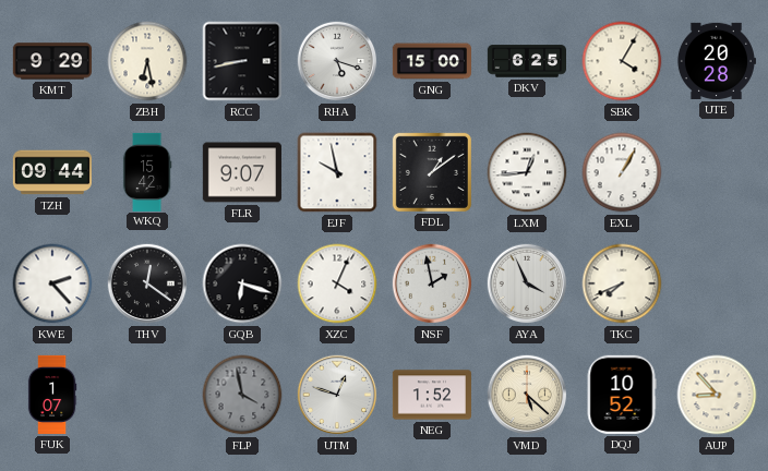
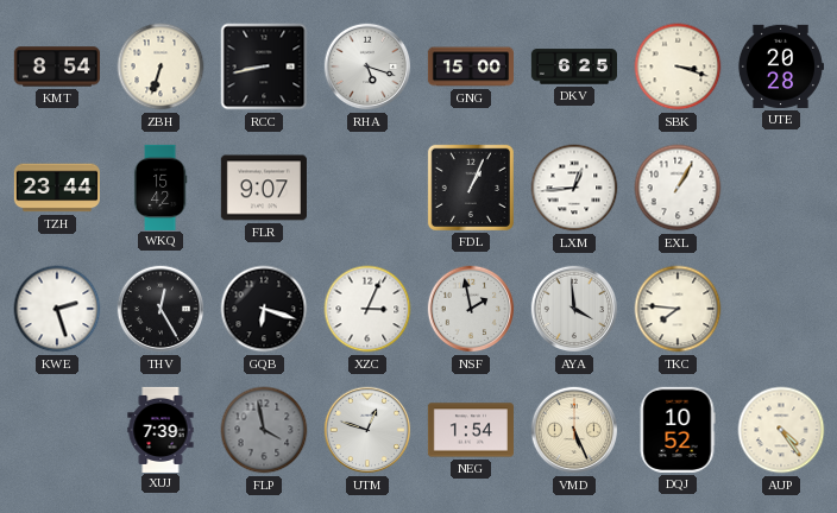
KMT: 9:29 -> 8:54
ZBH: 6:28 -> 6:33
SBK: 4:05 -> 3:18
TZH: 09:44 -> 23:44
EJF: 9:58 -> none
FDL: 1:09 -> 1:04
KWE: 2:23 -> 2:27
THV: 12:21 -> 12:25
XZC: 4:04 -> 3:04
AYA: 3:56 -> 3:59
TKC: 7:41 -> 7:46
FUK: 1:07 -> none
XUJ: none -> 7:39
NEG: 1:52 -> 1:54
VMD: 5:22 -> 5:26
AUP: 8:53 -> 4:24
